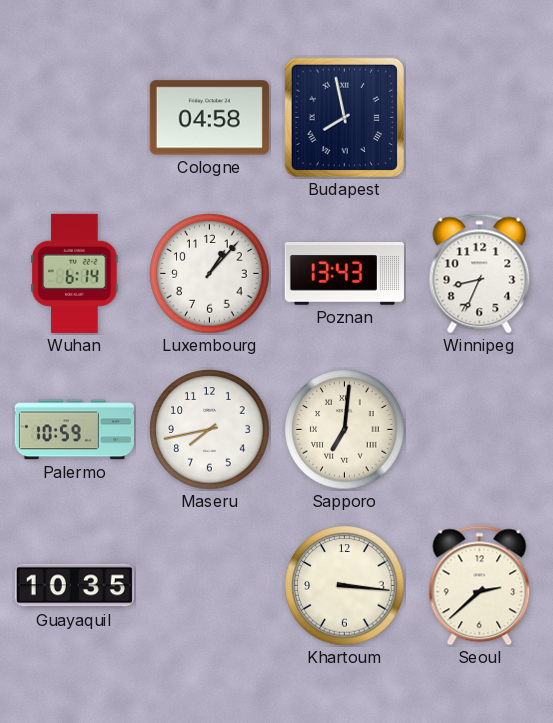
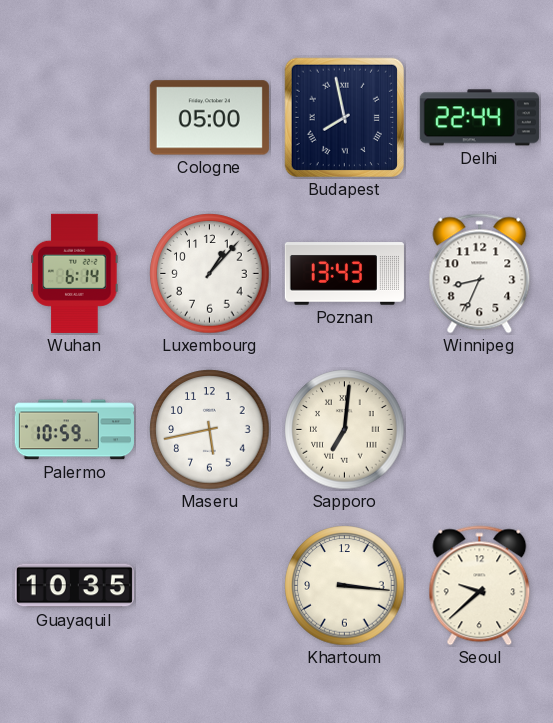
Cologne: 04:58 -> 05:00
Delhi: none -> 22:44
Maseru: 7:43 -> 5:43
Seoul: 2:38 -> 9:38
